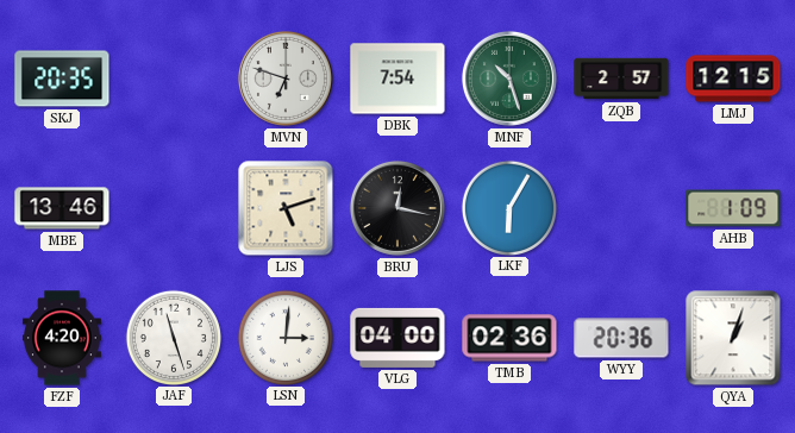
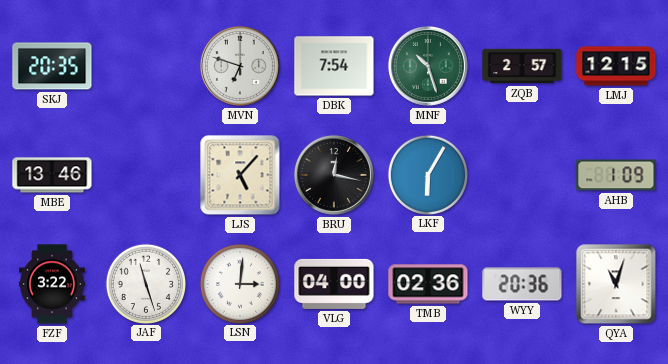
LJS: 5:12 -> 5:07
FZF: 4:20 -> 3:22
QYA: 1:03 -> 11:03
